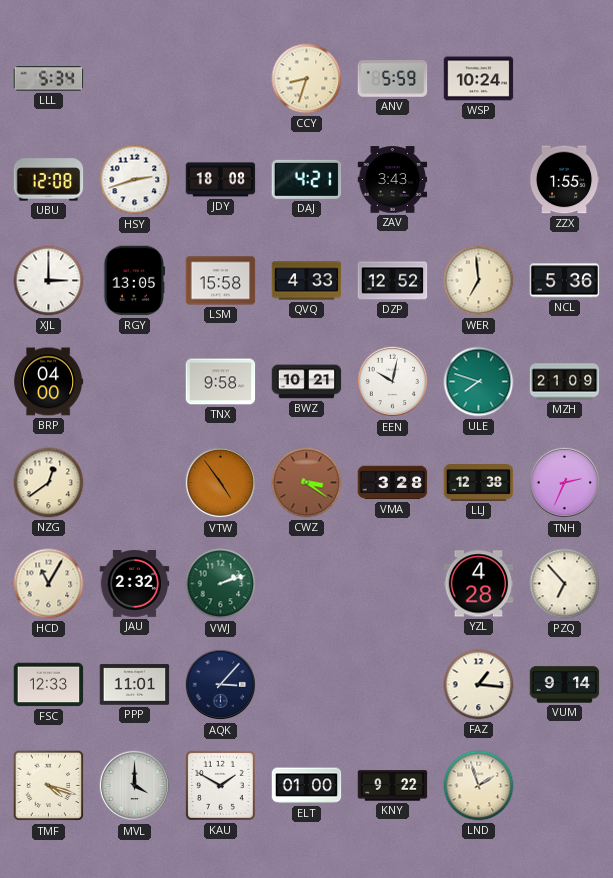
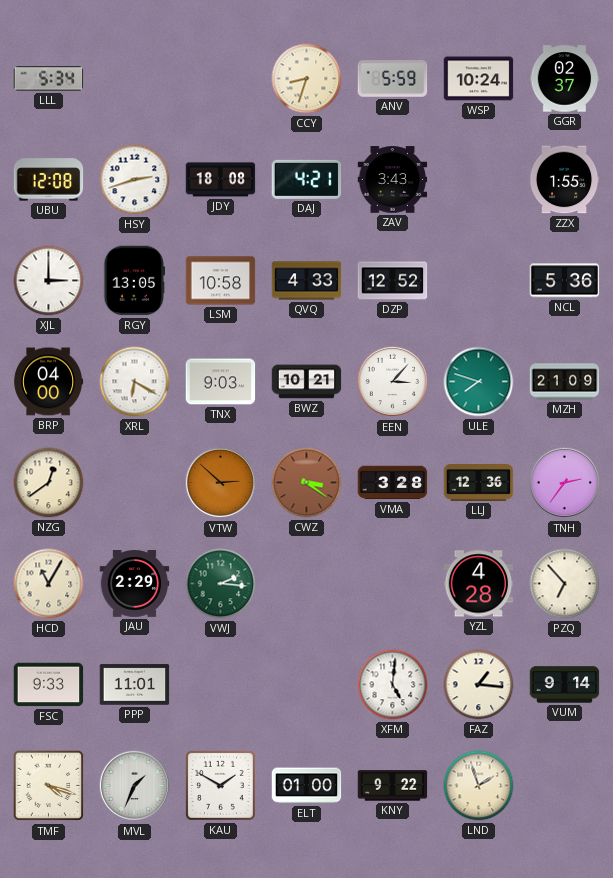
GGR: none -> 02:37
LSM: 15:58 -> 10:58
WER: 6:59 -> none
XRL: none -> 6:20
TNX: 9:58 -> 9:03
EEN: 10:02 -> 3:07
VTW: 4:54 -> 2:52
LLJ: 12:38 -> 12:36
TNH: 2:34 -> 2:36
JAU: 2:32 -> 2:29
VWJ: 2:12 -> 2:16
FSC: 12:33 -> 9:33
AQK: 3:07 -> none
XFM: none -> 5:01
MVL: 4:00 -> 1:34
